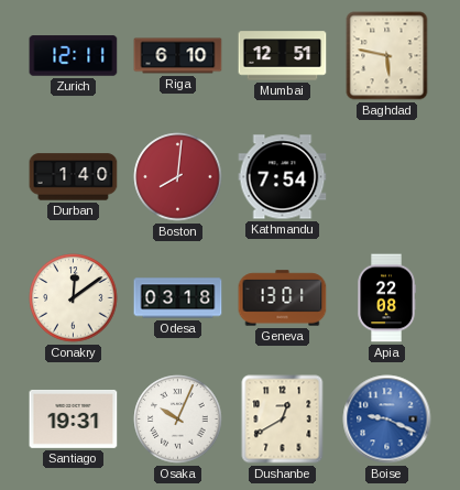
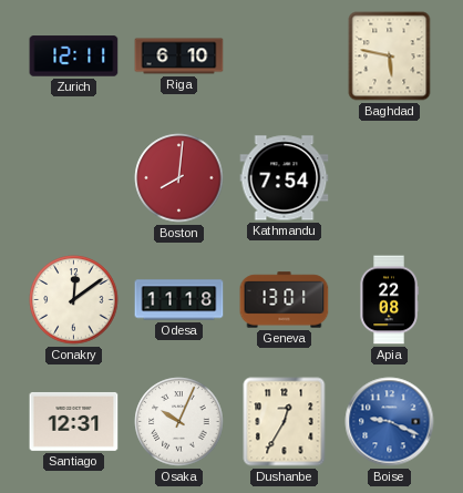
Mumbai: 12:51 -> none
Durban: 1:40 -> none
Odesa: 03:18 -> 11:18
Santiago: 19:31 -> 12:31
Dushanbe: 12:40 -> 12:35
